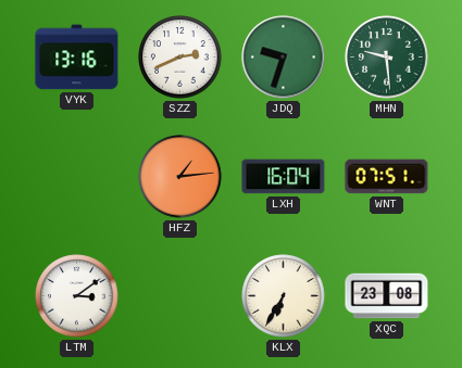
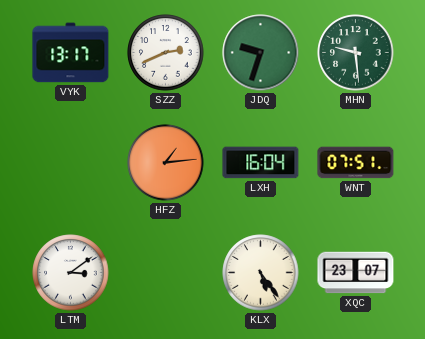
VYK: 13:16 -> 13:17
KLX: 6:35 -> 5:24
XQC: 23:08 -> 23:07
